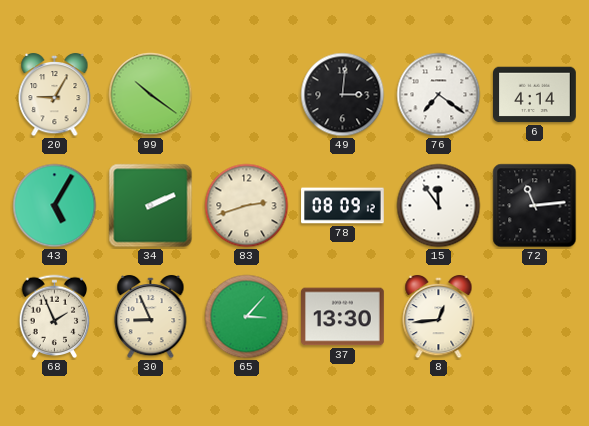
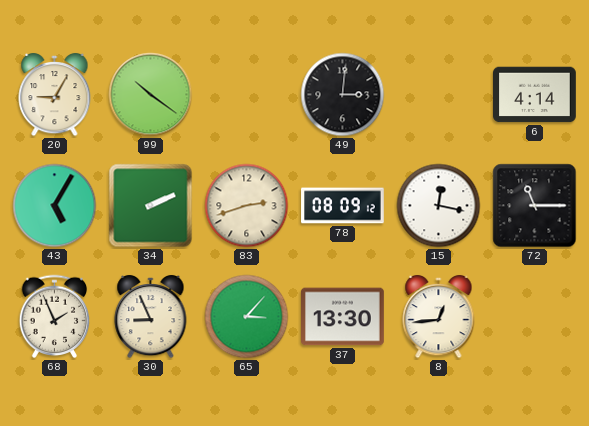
76: 7:21 -> none
15: 11:54 -> 12:17
72: 11:14 -> 11:15
